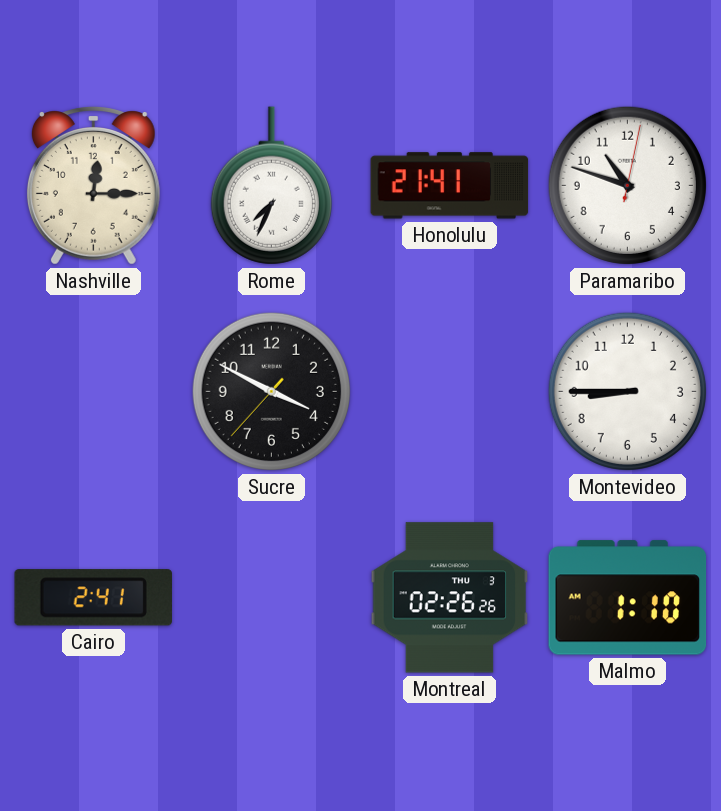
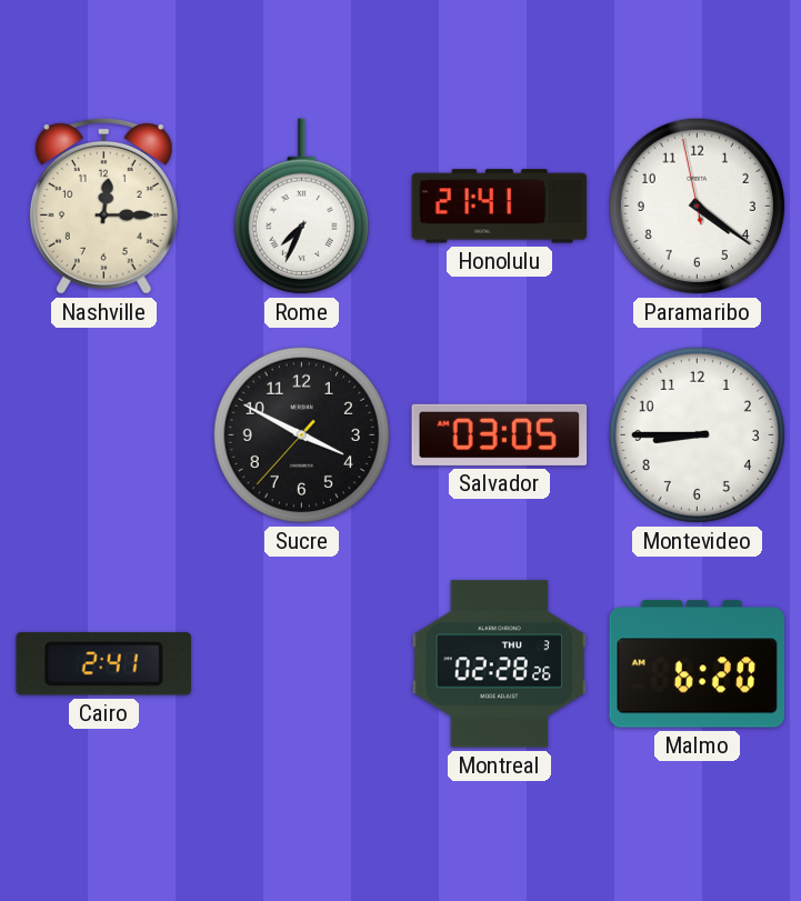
Paramaribo: 10:48 -> 4:20
Salvador: none -> 03:05
Montreal: 02:26 -> 02:28
Malmo: 1:10 -> 6:20
